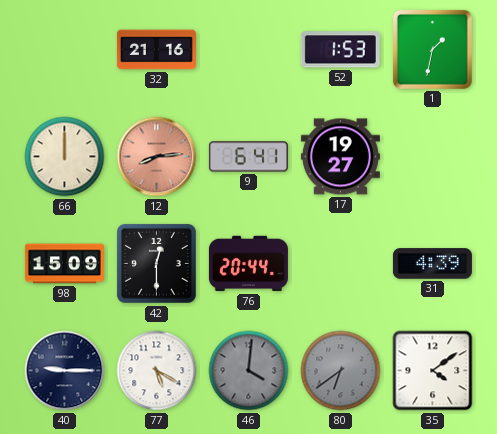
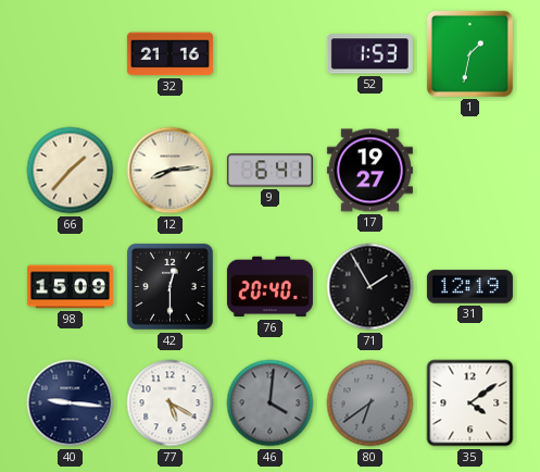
66: 12:00 -> 1:37
12 dial: salmon -> cream
76: 20:44 -> 20:40
71: none -> 1:55
31: 4:39 -> 12:19
40: 9:15 -> 9:16
